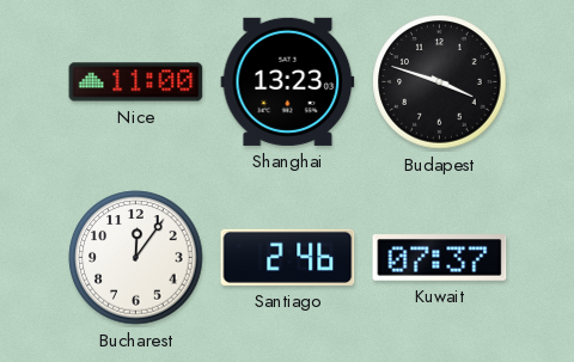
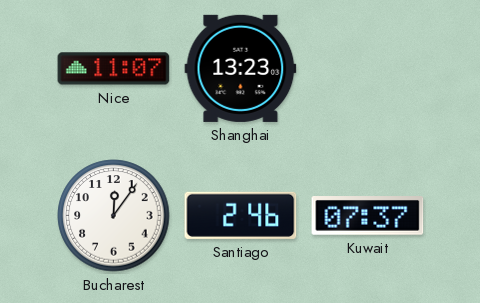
Nice: 11:00 -> 11:07
Budapest: 3:48 -> none
